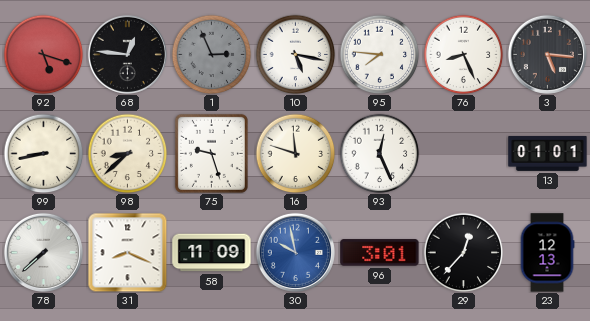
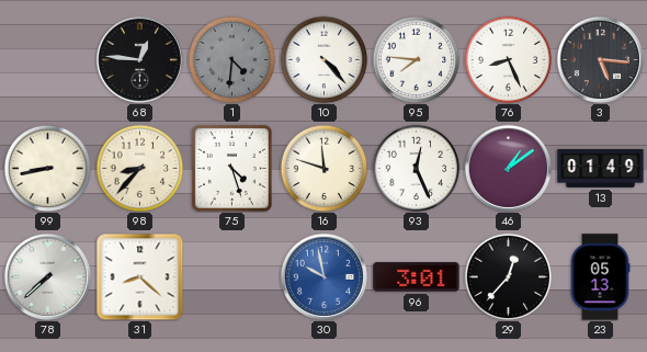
92: 5:18 -> none
1: 2:56 -> 4:31
10: 5:17 -> 4:23
98: 8:38 -> 8:37
75: 9:27 -> 4:27
46: none -> 1:09
13: 01:01 -> 01:49
31: 8:19 -> 8:22
58: 11:09 -> none
23: 12:13 -> 05:13
